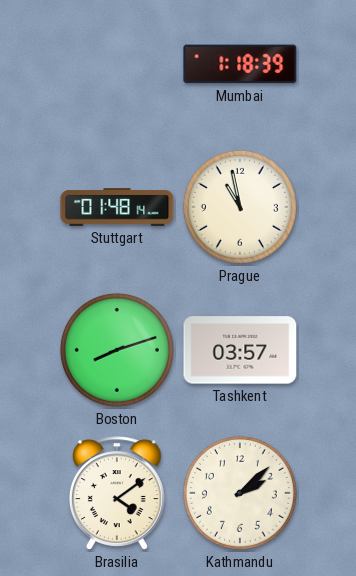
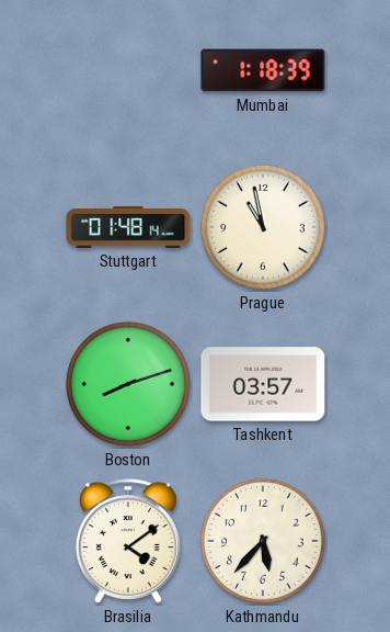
Kathmandu: 2:08 -> 5:37
